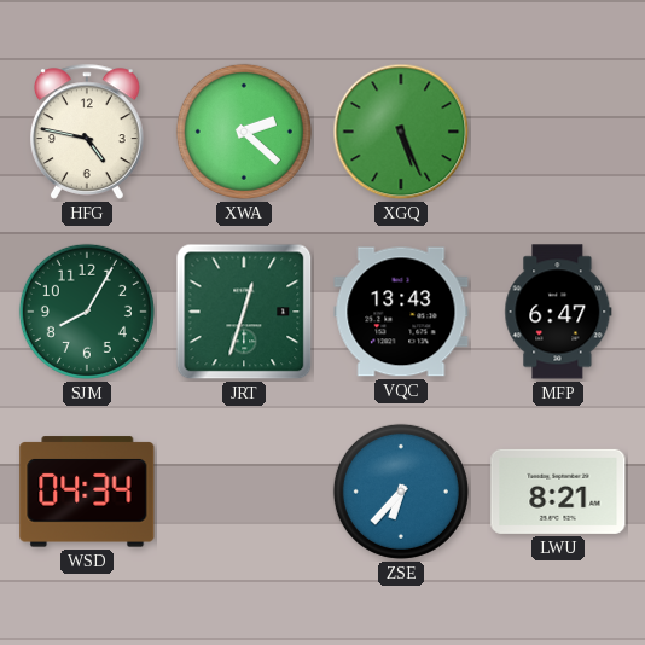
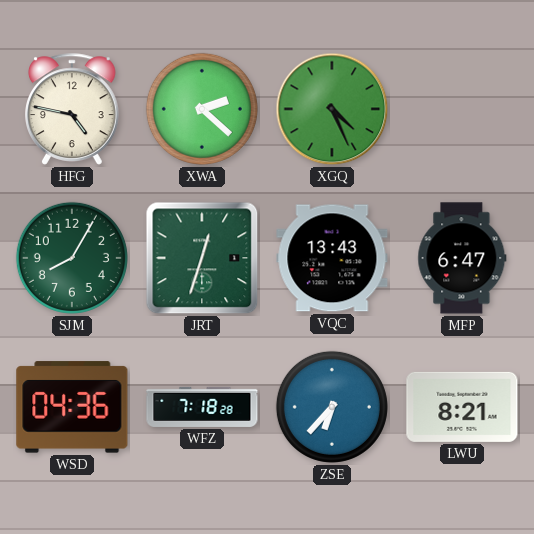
XGQ: 5:26 -> 4:26
WSD: 04:34 -> 04:36
WFZ: none -> 7:18
